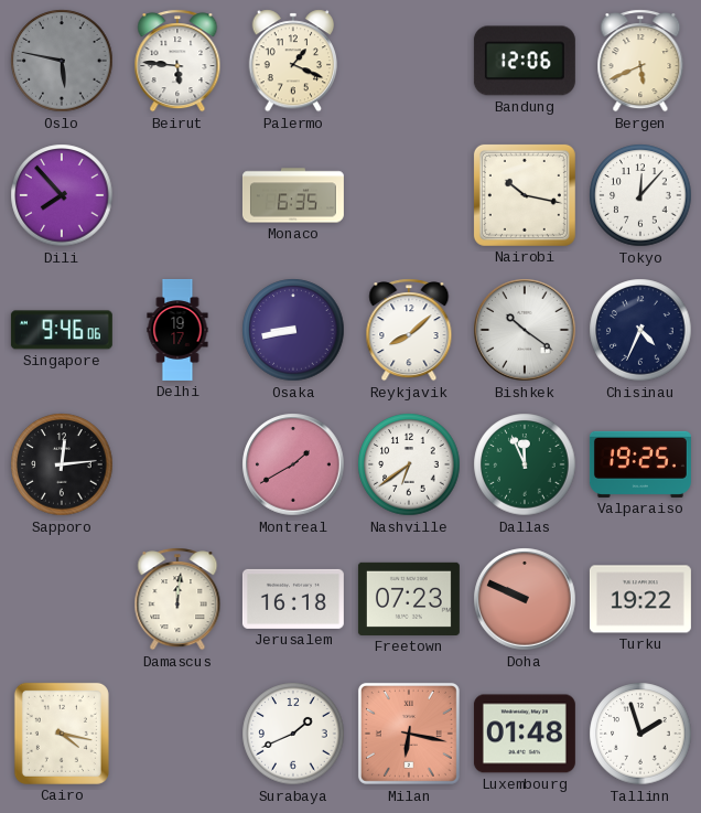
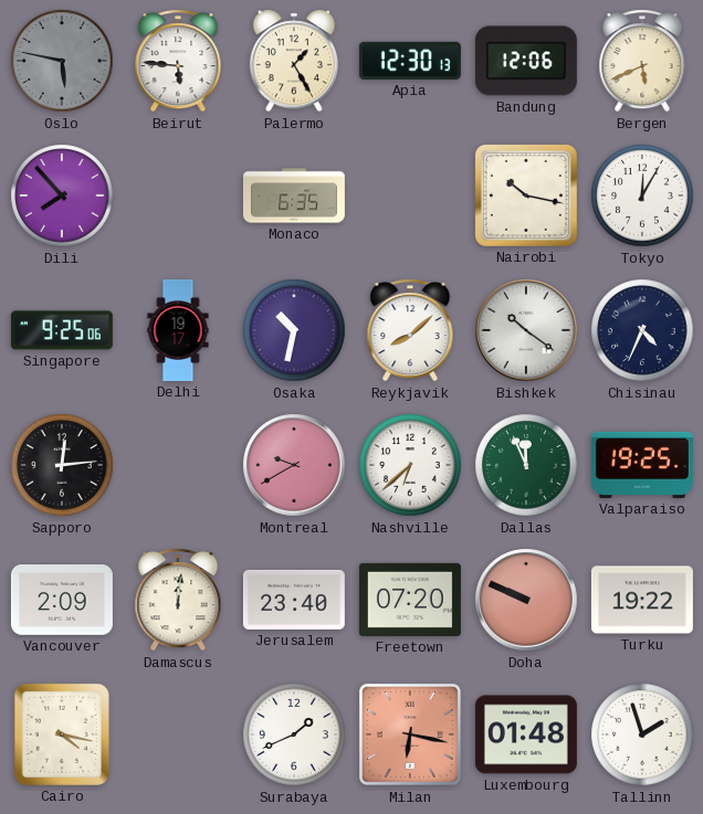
Palermo: 1:19 -> 1:25
Apia: none -> 12:30
Tokyo: 12:07 -> 12:05
Singapore: 9:46 -> 9:25
Osaka: 8:43 -> 10:32
Montreal: 1:40 -> 9:40
Nashville: 6:39 -> 6:38
Vancouver: none -> 2:09
Jerusalem: 16:18 -> 23:40
Freetown: 07:23 -> 07:20
